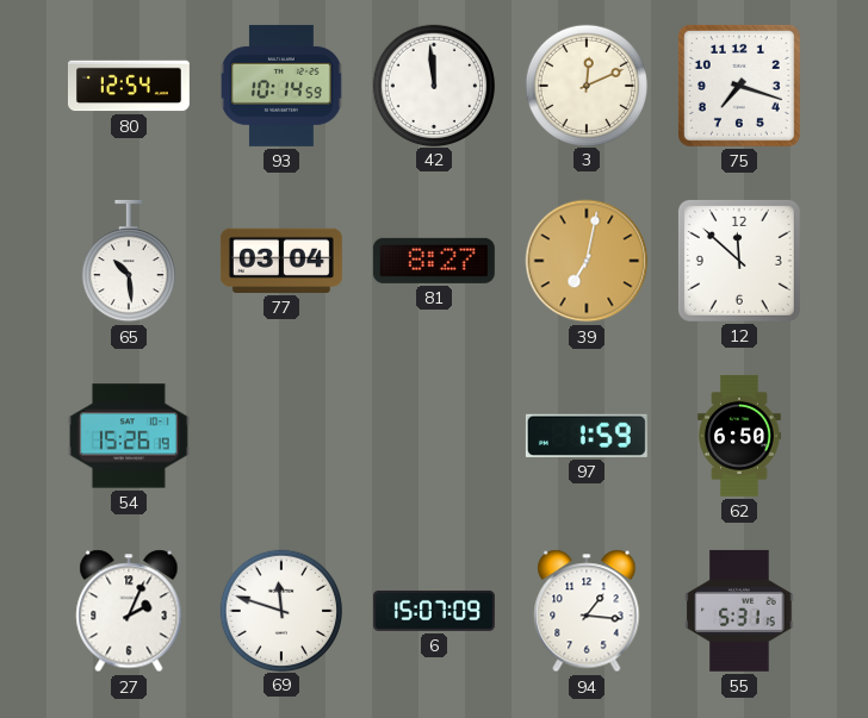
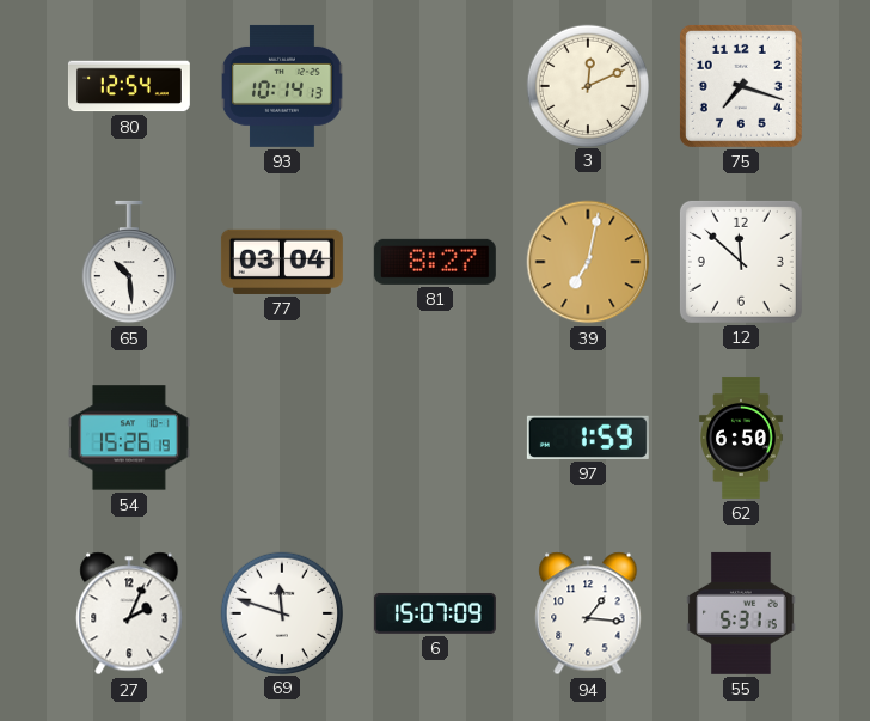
93: 10:14:59 -> 10:14:13
42: 11:59 -> none
